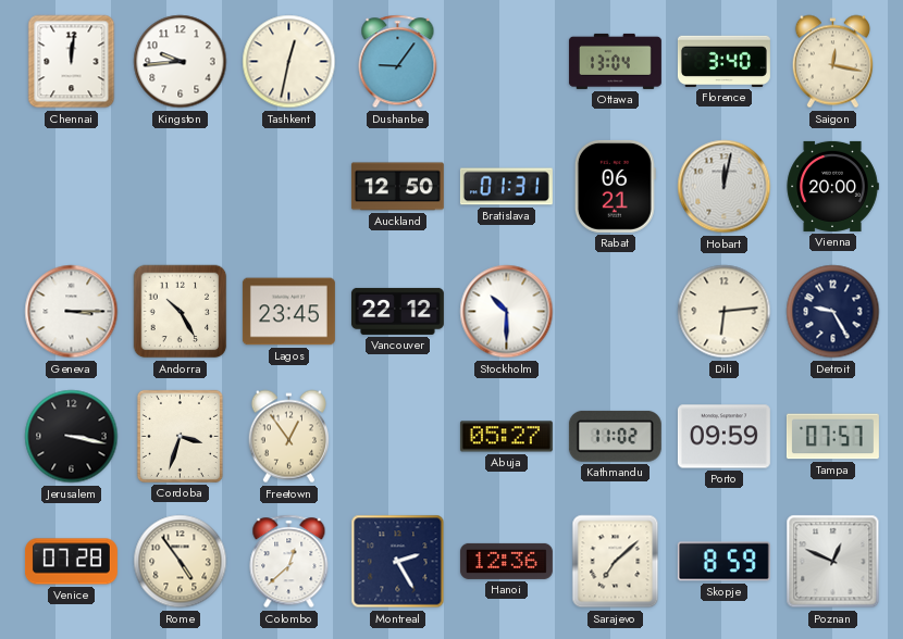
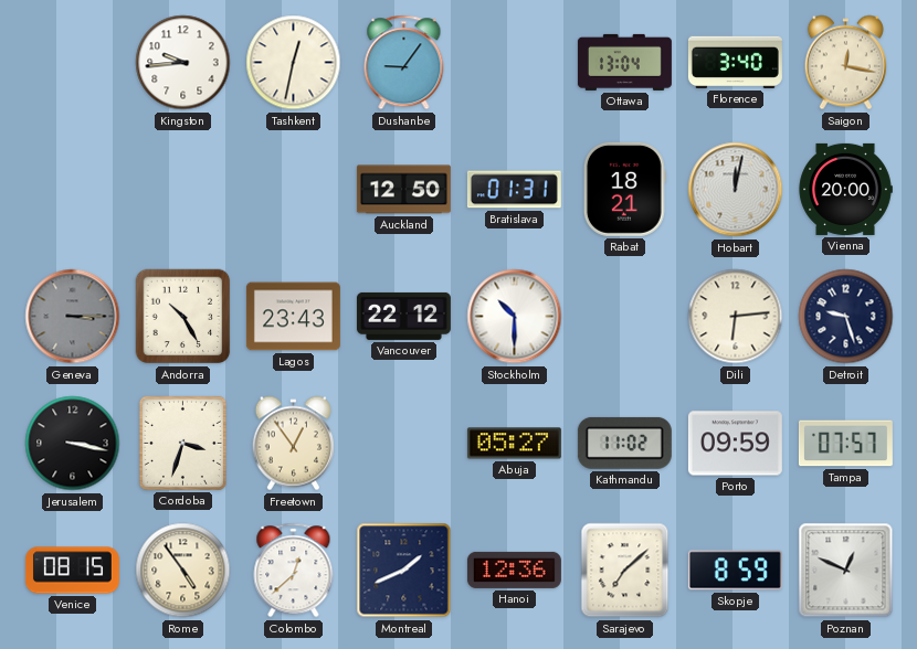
Chennai: 12:01 -> none
Rabat: 06:21 -> 18:21
Geneva dial: white -> grey
Lagos: 23:45 -> 23:43
Detroit: 9:25 -> 9:27
Venice: 07:28 -> 08:15
Montreal: 2:25 -> 1:41
